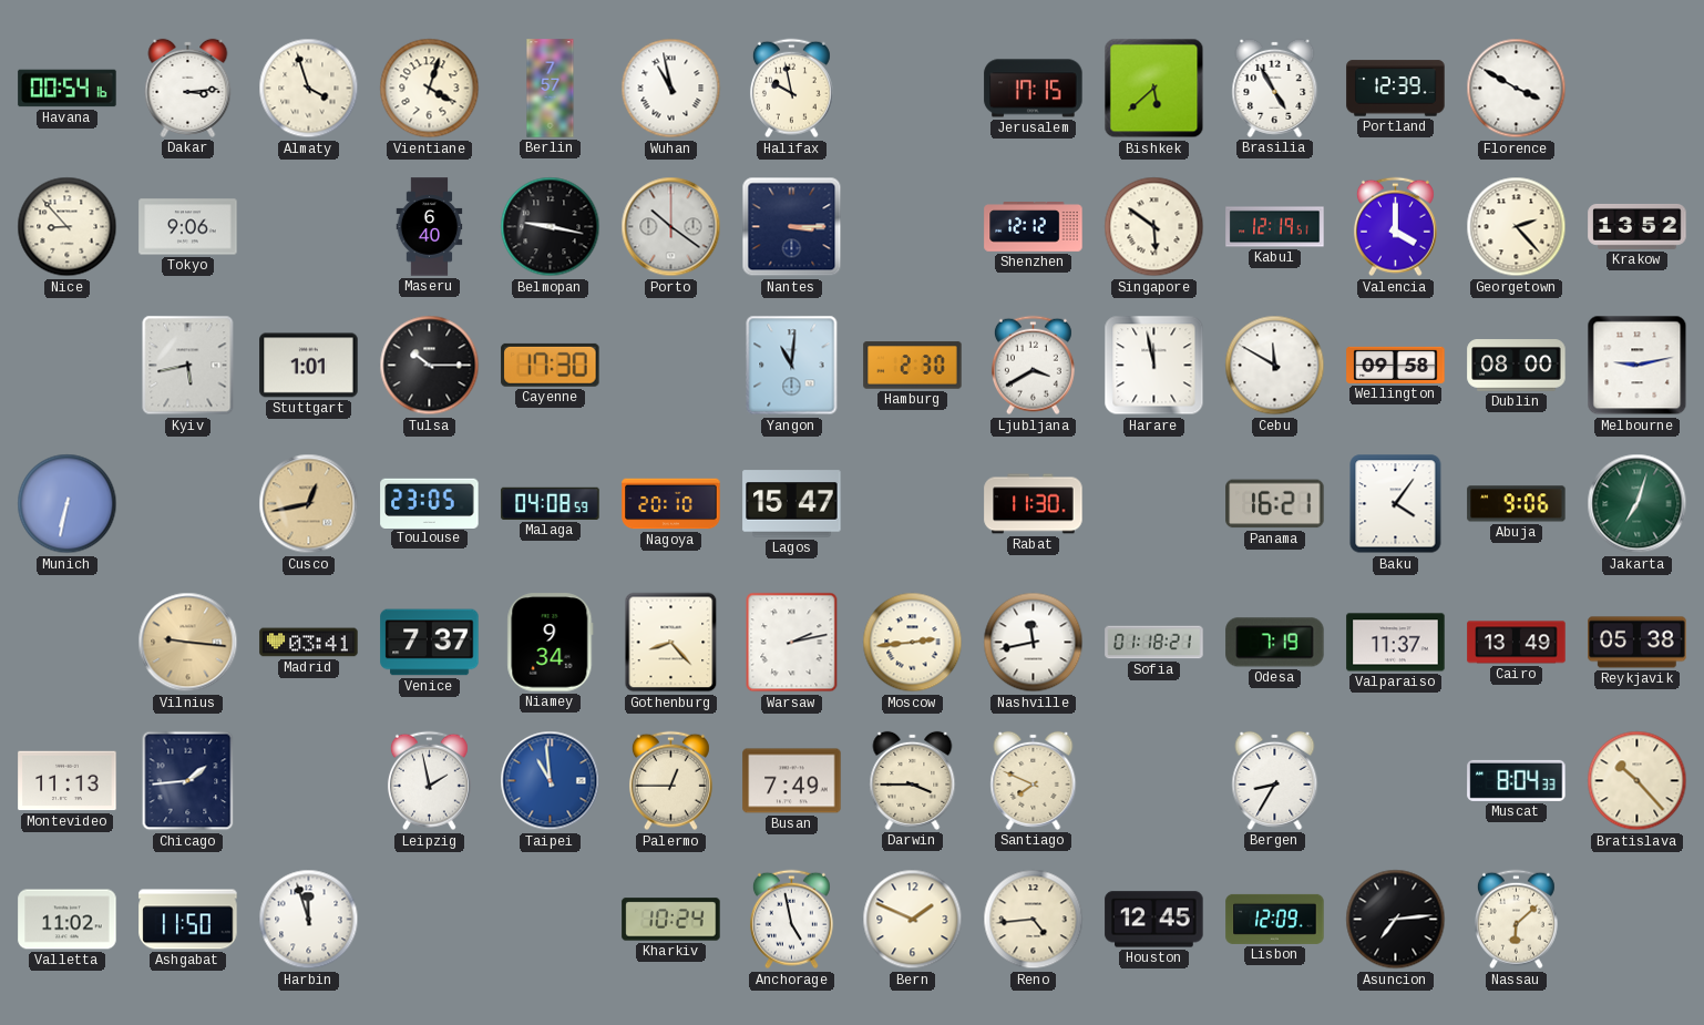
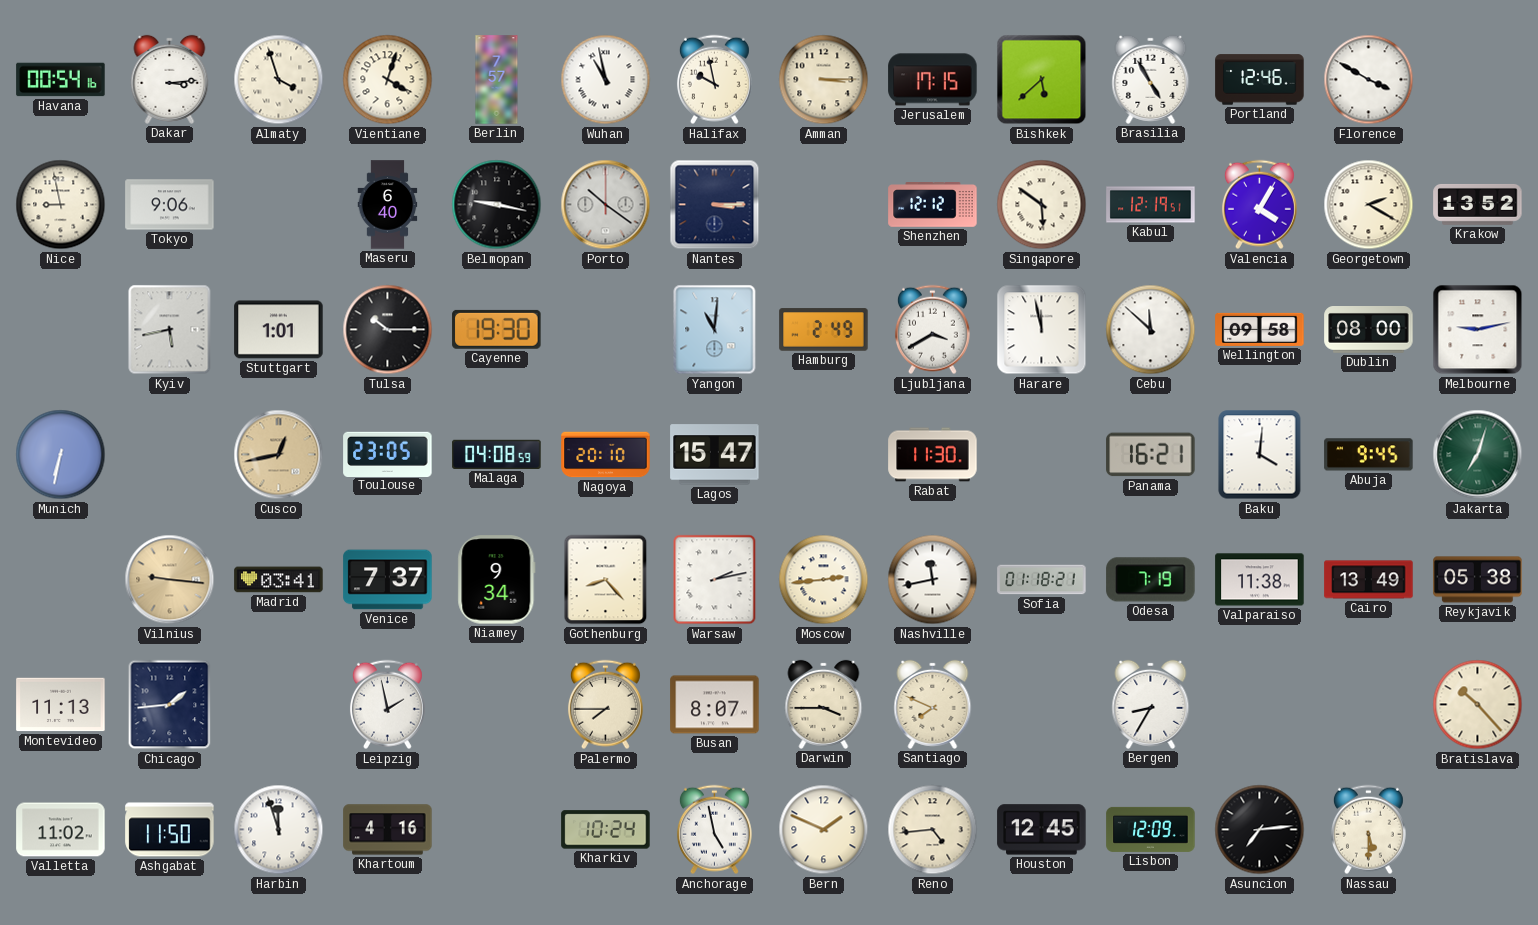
Amman: none -> 3:15
Portland: 12:39 -> 12:46
Nice: 8:53 -> 8:58
Valencia: 4:00 -> 4:05
Georgetown: 2:23 -> 2:20
Cayenne: 17:30 -> 19:30
Hamburg: 2:30 -> 2:49
Cebu: 11:50 -> 11:52
Baku: 4:06 -> 4:01
Abuja: 9:06 -> 9:45
Valparaiso: 11:37 -> 11:38
Taipei: 10:59 -> none
Palermo: 12:45 -> 7:45
Busan: 7:49 -> 8:07
Muscat: 8:04 -> none
Khartoum: none -> 4:16
Nassau: 6:08 -> 5:30
